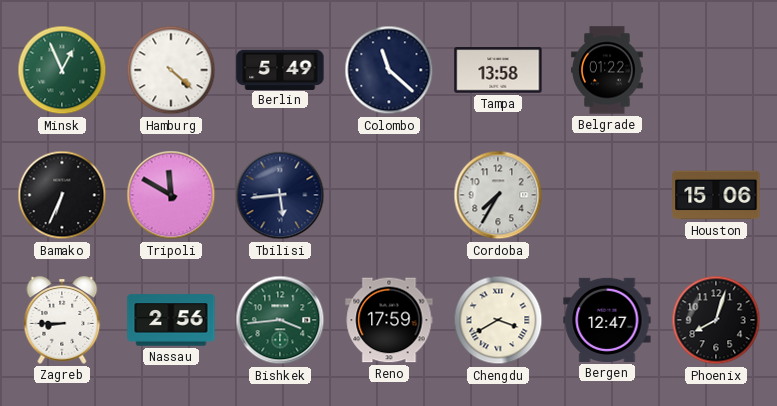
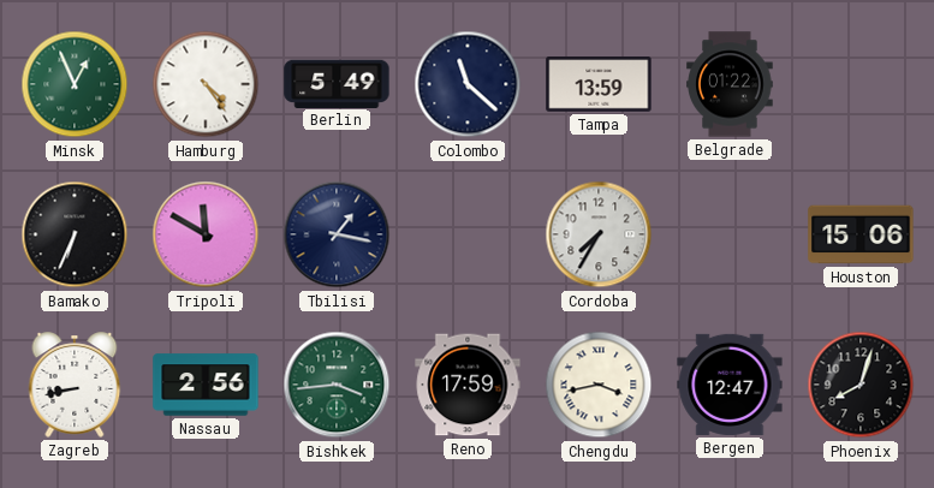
Hamburg: 4:22 -> 4:24
Tampa: 13:58 -> 13:59
Tbilisi: 5:44 -> 1:17
Zagreb: 8:45 -> 8:43
Chengdu: 3:40 -> 3:43
